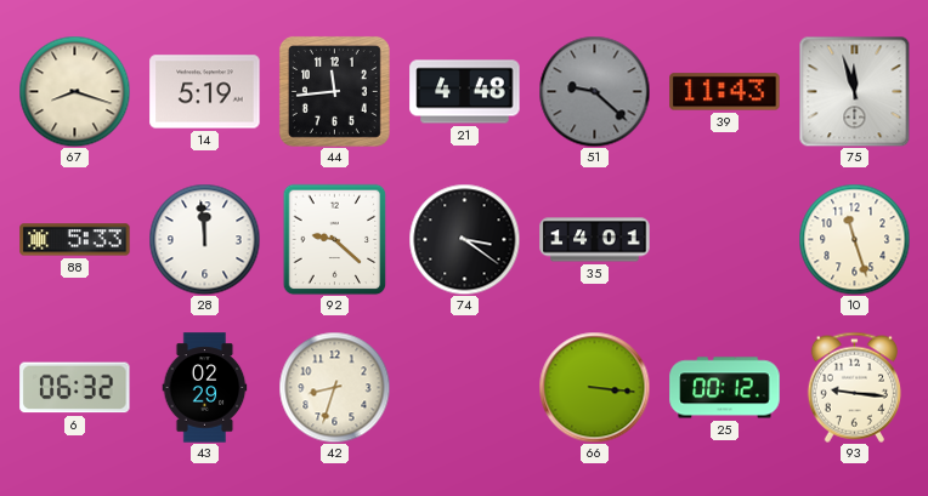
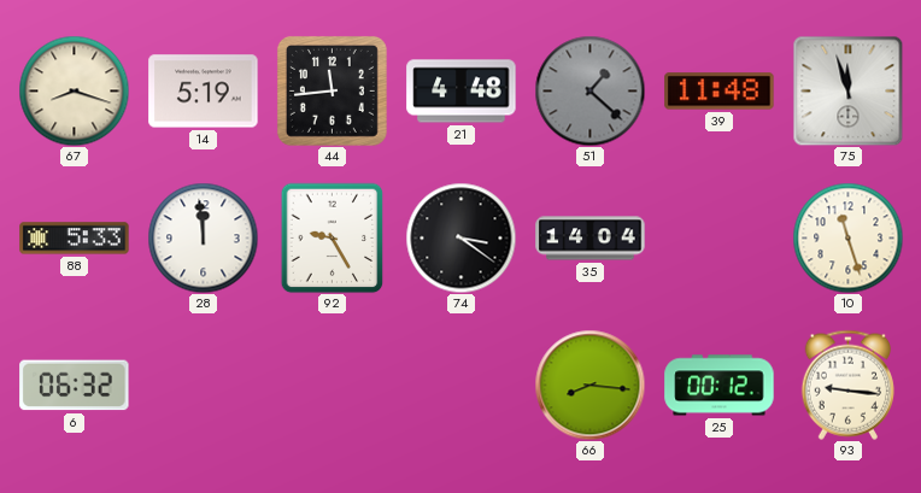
51: 9:22 -> 1:22
39: 11:43 -> 11:48
92: 9:22 -> 9:25
35: 14:01 -> 14:04
43: 02:29 -> none
42: 8:33 -> none
66: 3:16 -> 8:16
